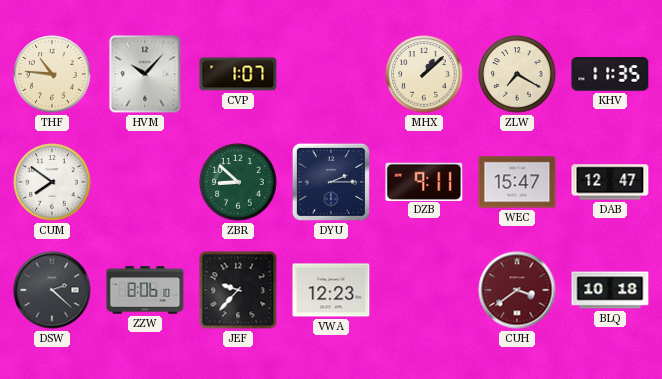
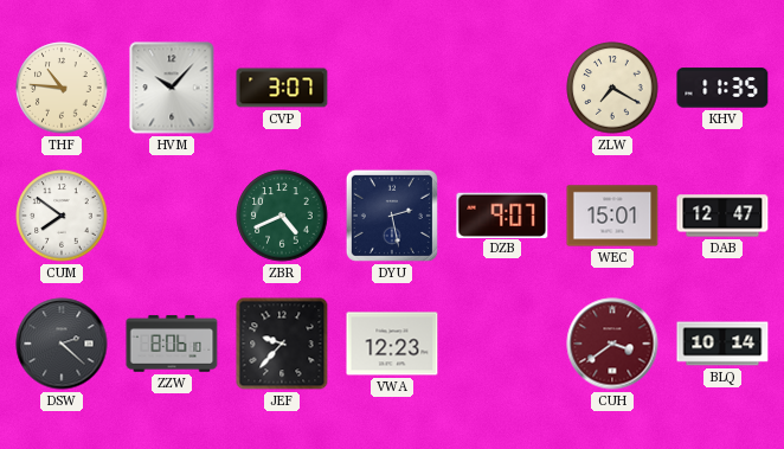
CVP: 1:07 -> 3:07
MHX: 1:08 -> none
ZBR: 8:52 -> 4:41
DYU: 2:15 -> 2:28
DZB: 9:11 -> 9:07
WEC: 15:47 -> 15:01
BLQ: 10:18 -> 10:14
